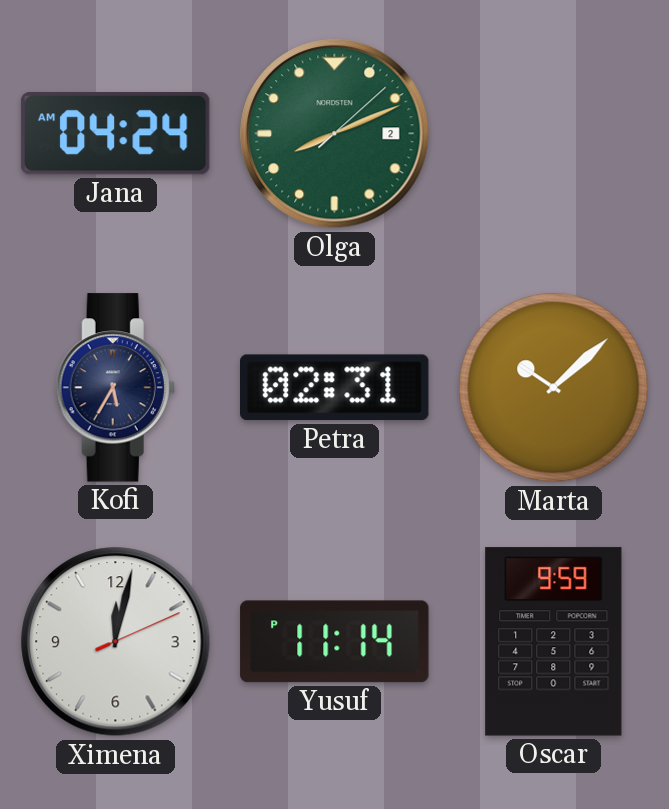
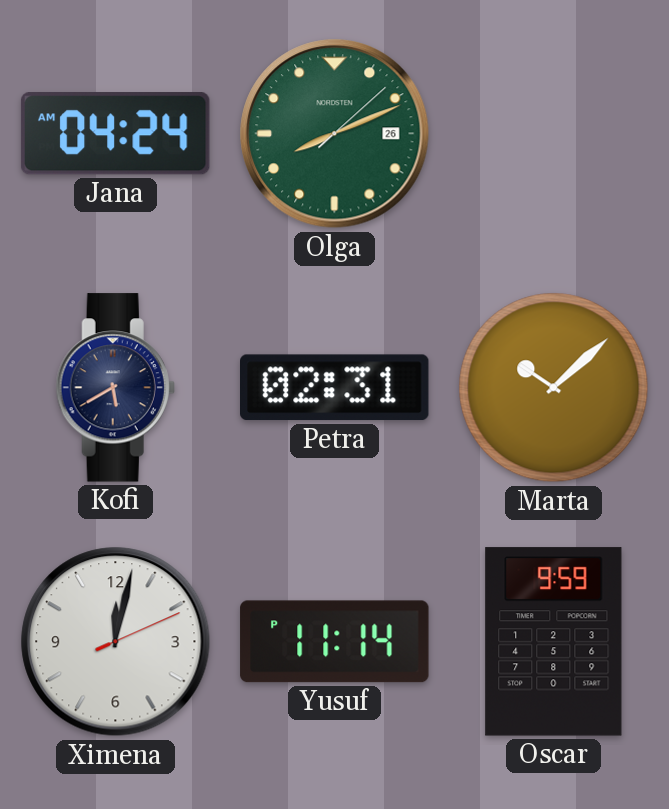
Olga date: 2 -> 26
Kofi: 5:35 -> 5:40
